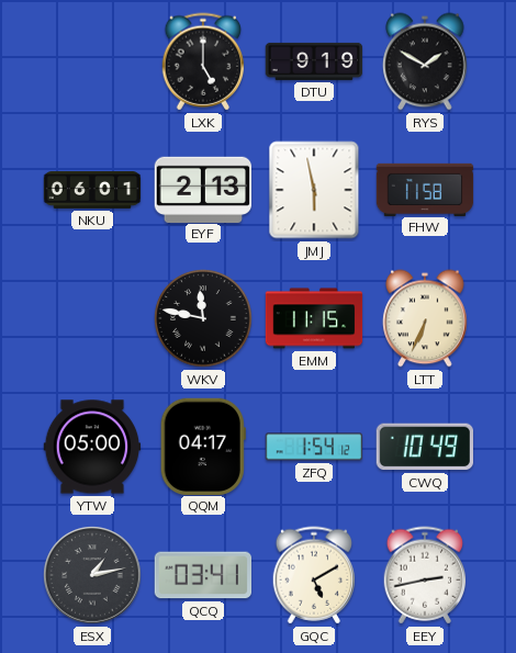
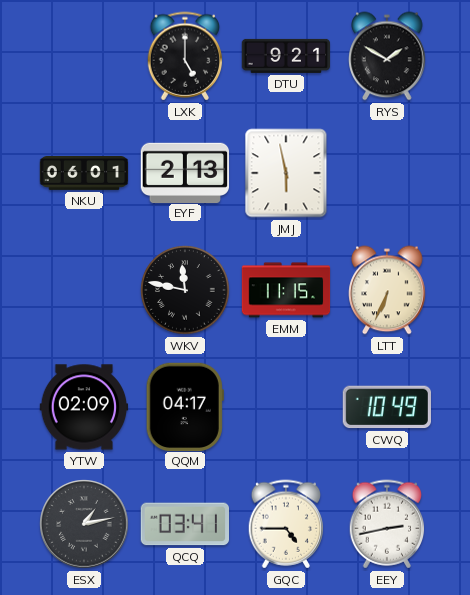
DTU: 9:19 -> 9:21
FHW: 11:58 -> none
YTW: 05:00 -> 02:09
ZFQ: 1:54 -> none
GQC: 5:10 -> 4:45
